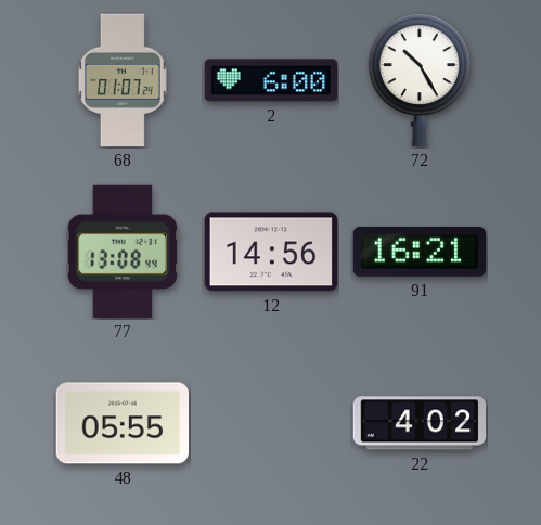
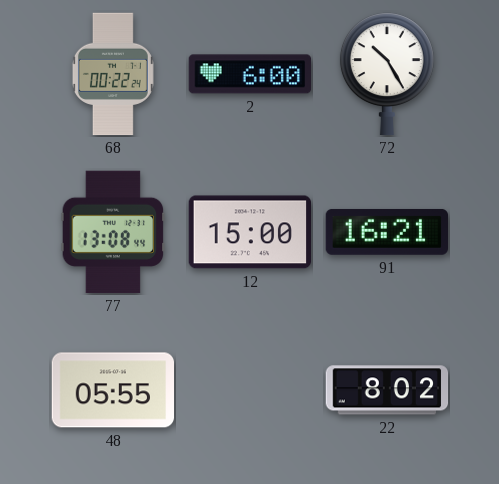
68: 01:07 -> 00:22
12: 14:56 -> 15:00
22: 4:02 -> 8:02
